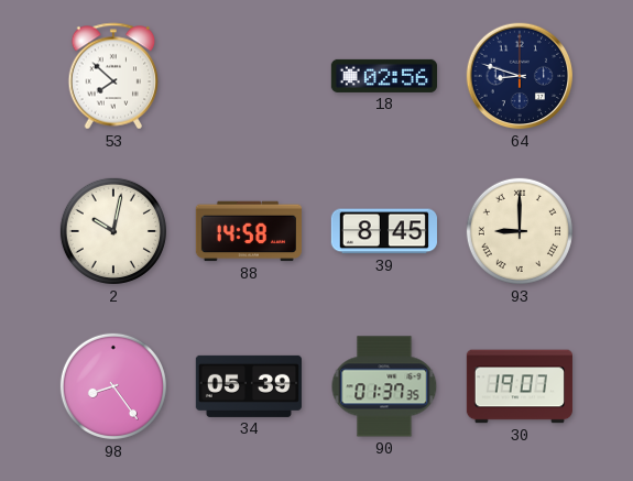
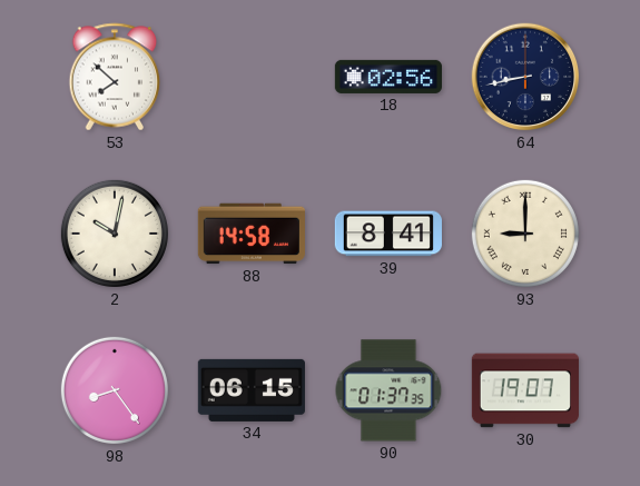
64: 8:48 -> 8:43
39: 8:45 -> 8:41
34: 05:39 -> 06:15
